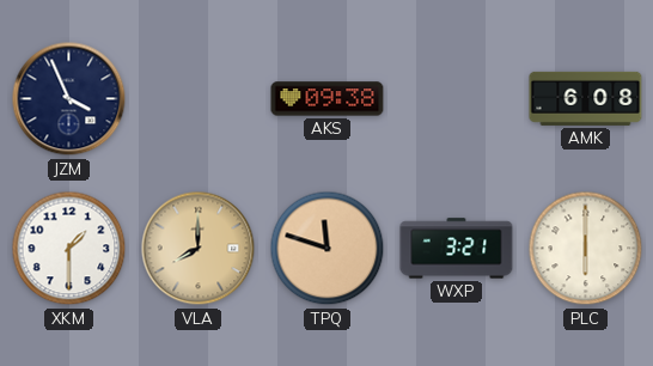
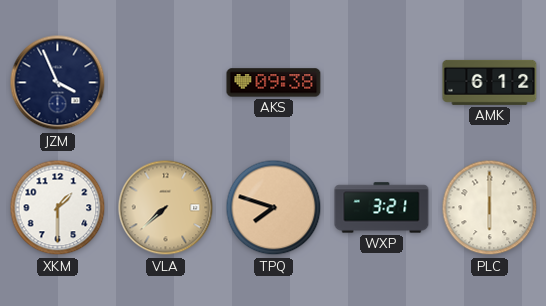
AMK: 6:08 -> 6:12
VLA: 8:00 -> 7:38
TPQ: 11:48 -> 7:48
